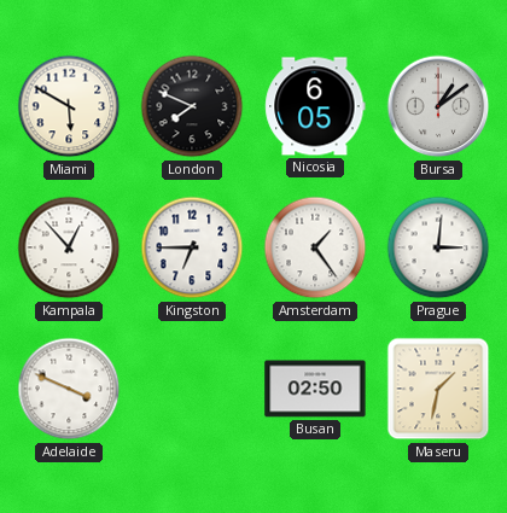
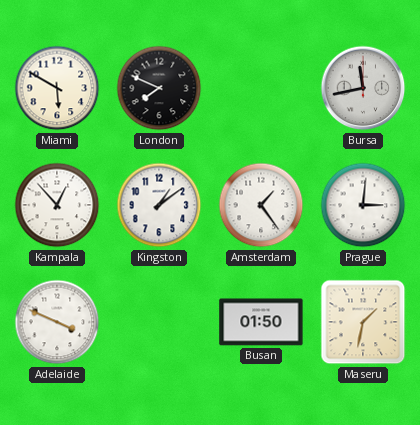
Nicosia: 6:05 -> none
Bursa: 1:09 -> 11:43
Kingston: 6:45 -> 1:09
Busan: 02:50 -> 01:50
